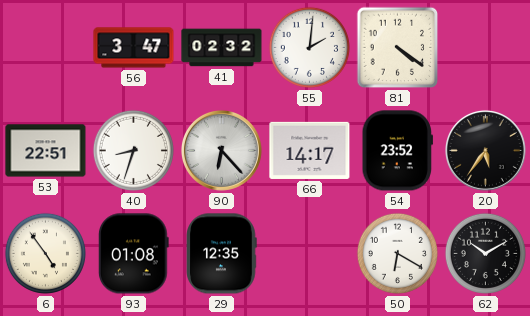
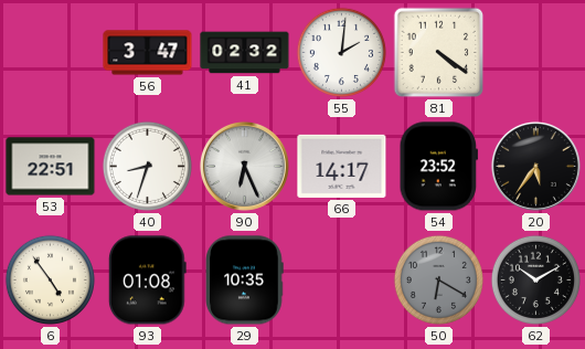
90: 6:23 -> 6:26
29: 12:35 -> 10:35
50 dial: white -> grey
